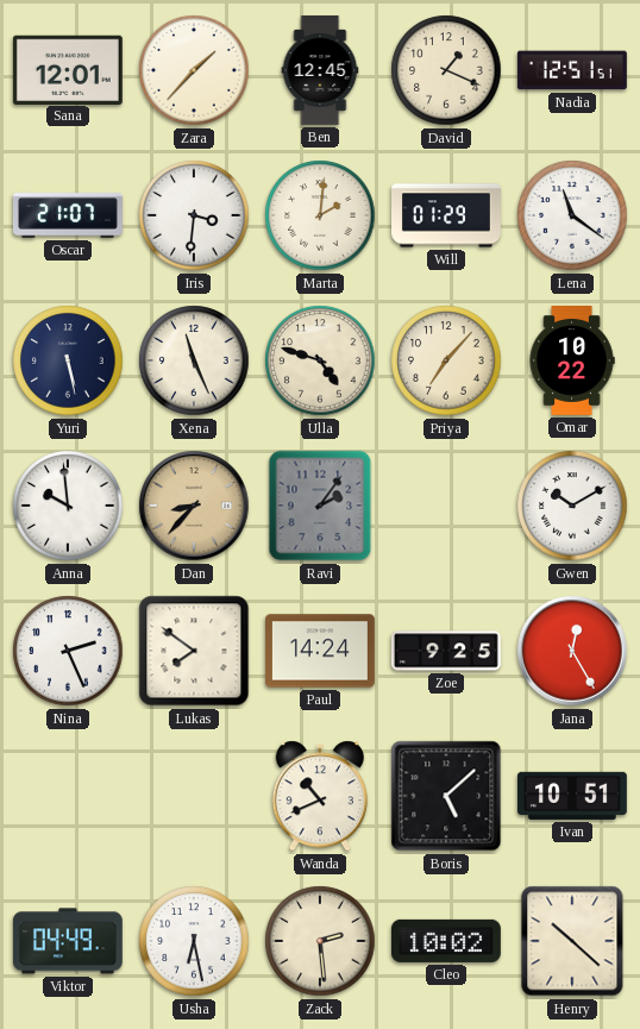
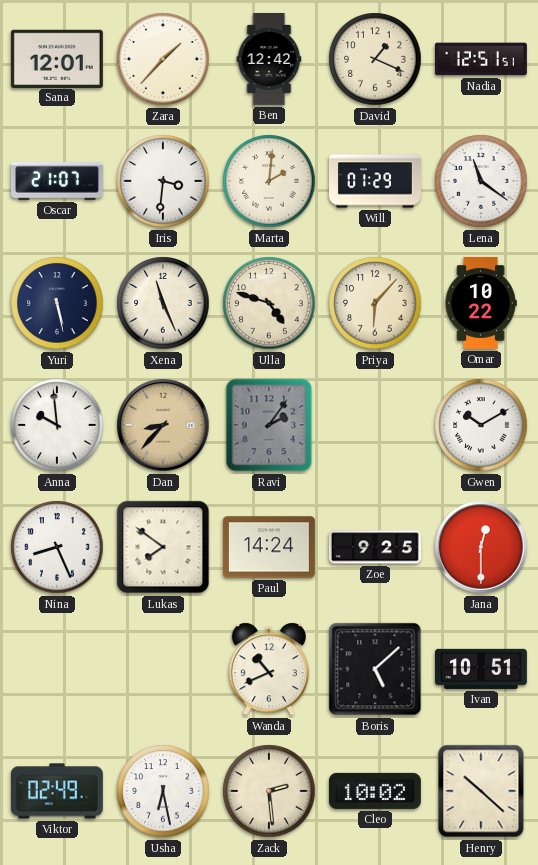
Ben: 12:45 -> 12:42
Priya: 7:07 -> 6:07
Nina: 2:26 -> 8:26
Jana: 12:25 -> 12:30
Viktor: 04:49 -> 02:49
